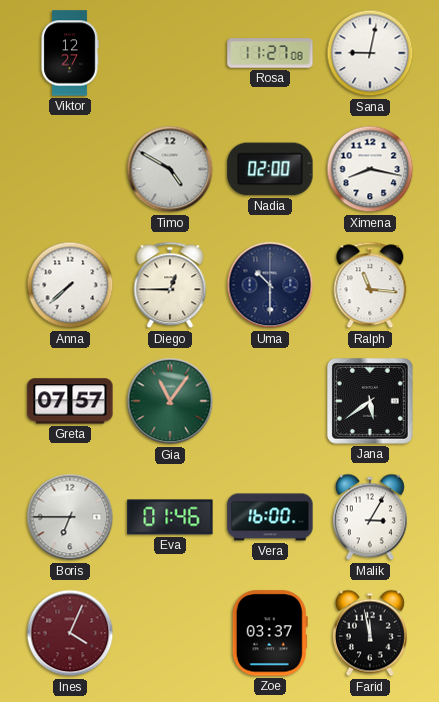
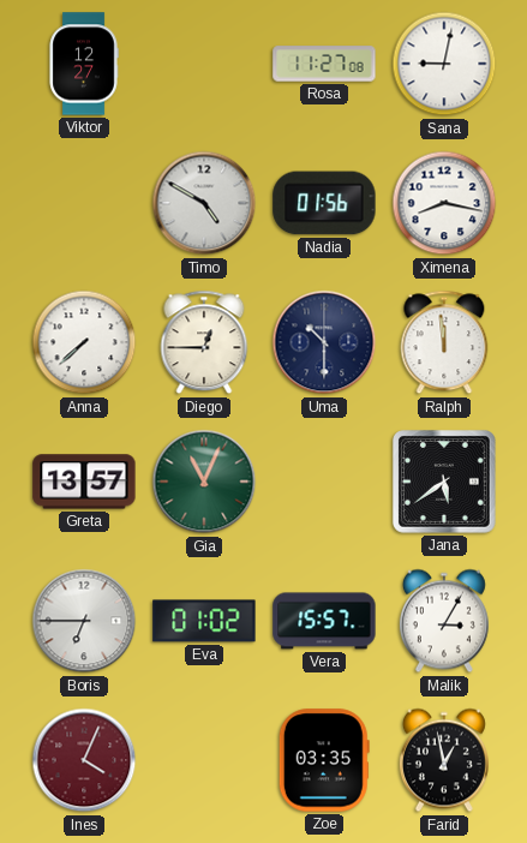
Nadia: 02:00 -> 01:56
Ralph: 11:16 -> 11:59
Greta: 07:57 -> 13:57
Gia: 11:06 -> 11:04
Eva: 01:46 -> 01:02
Vera: 16:00 -> 15:57
Zoe: 03:37 -> 03:35
Farid: 11:58 -> 12:58
